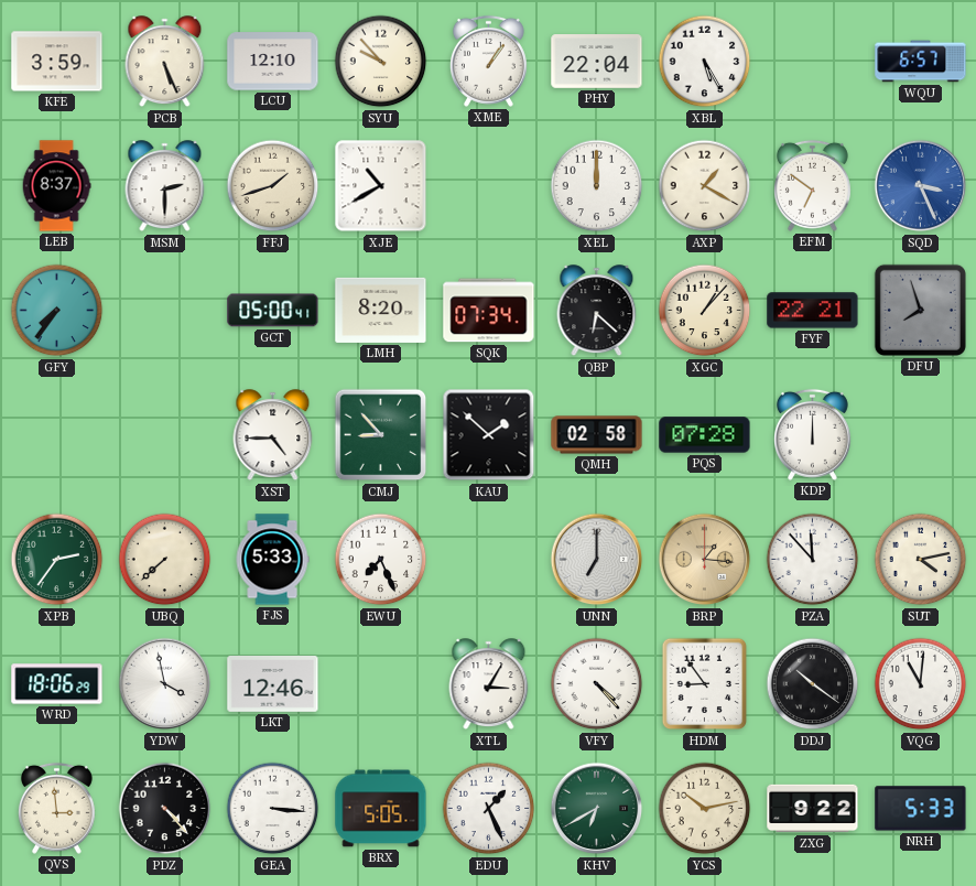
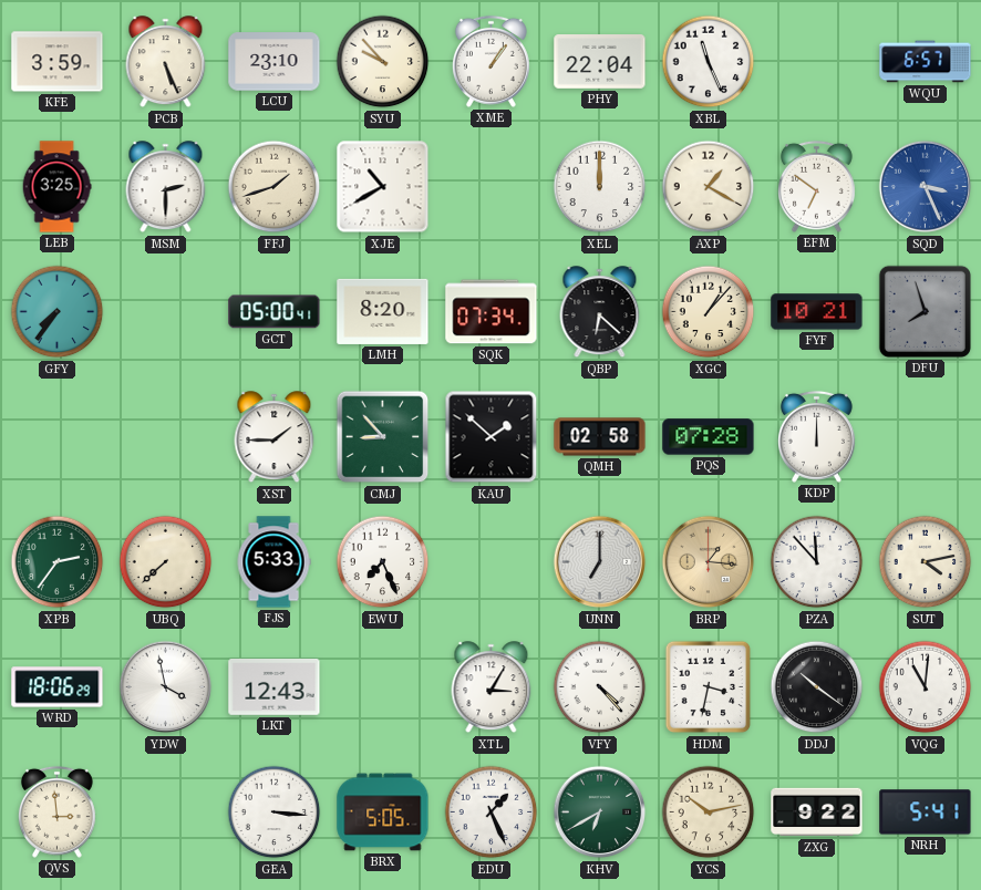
LCU: 12:10 -> 23:10
XBL: 5:25 -> 11:26
LEB: 8:37 -> 3:25
FYF: 22:21 -> 10:21
XST: 4:45 -> 1:45
LKT: 12:46 -> 12:43
HDM: 8:54 -> 3:32
PDZ: 4:23 -> none
NRH: 5:33 -> 5:41
